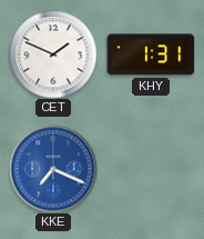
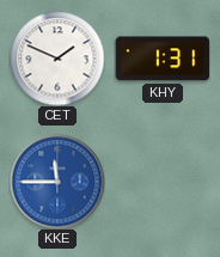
KKE: 7:19 -> 11:45
